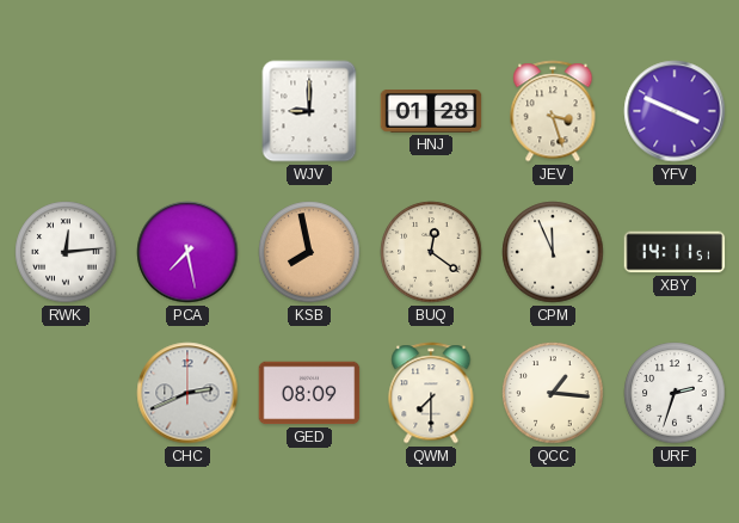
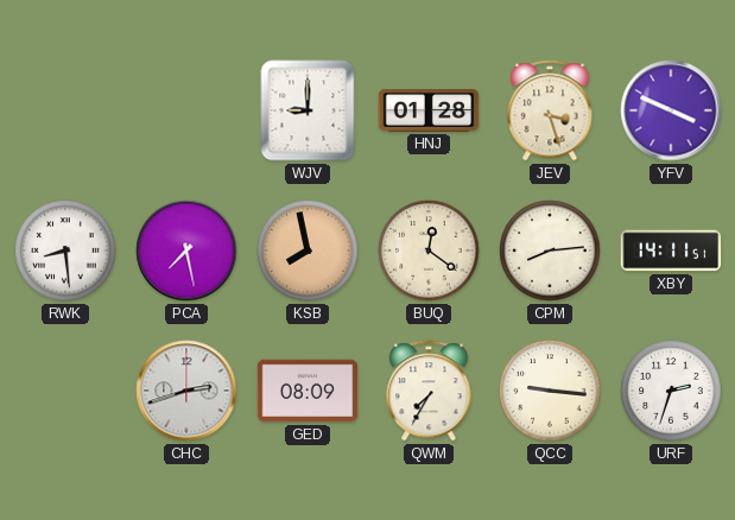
RWK: 12:14 -> 8:29
CPM: 11:56 -> 8:14
CHC: 2:41 -> 2:42
QWM: 7:30 -> 7:35
QCC: 1:16 -> 9:16
